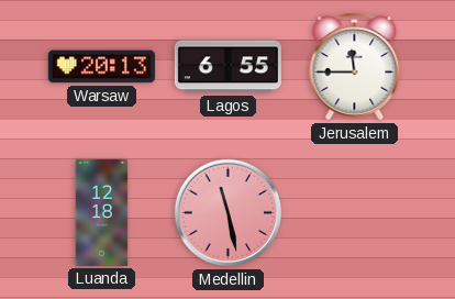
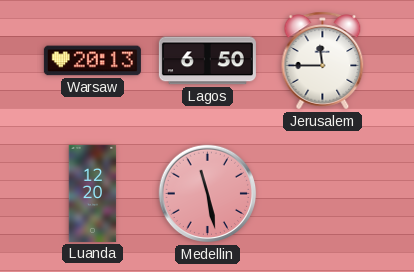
Lagos: 6:55 -> 6:50
Luanda: 12:18 -> 12:20
